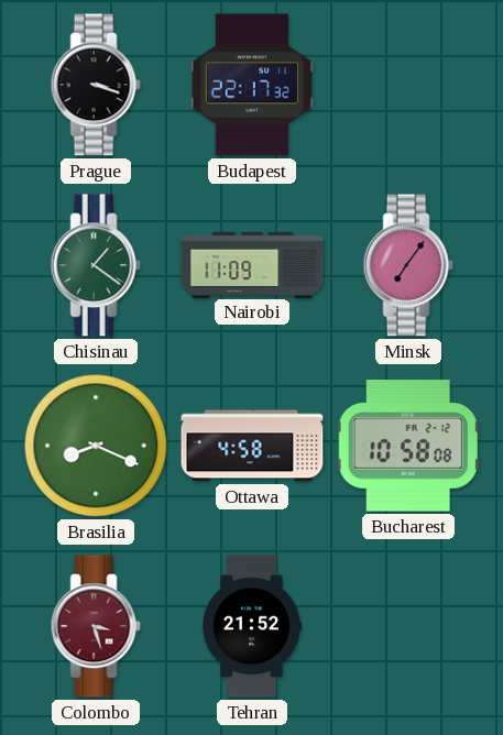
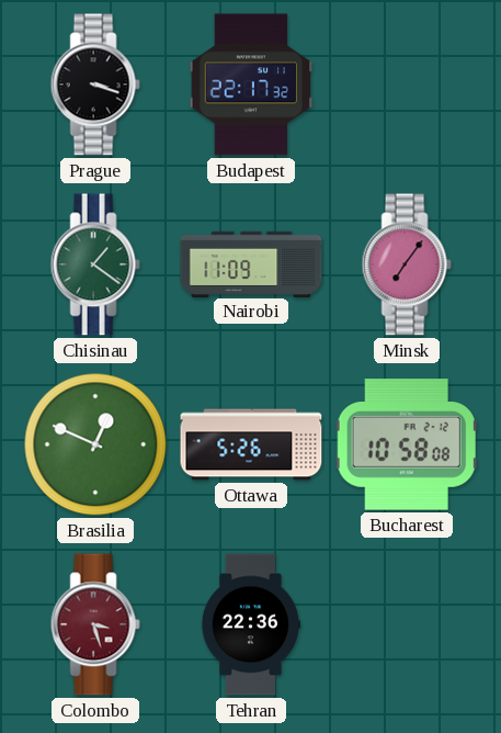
Brasilia: 8:19 -> 12:49
Ottawa: 4:58 -> 5:26
Tehran: 21:52 -> 22:36
